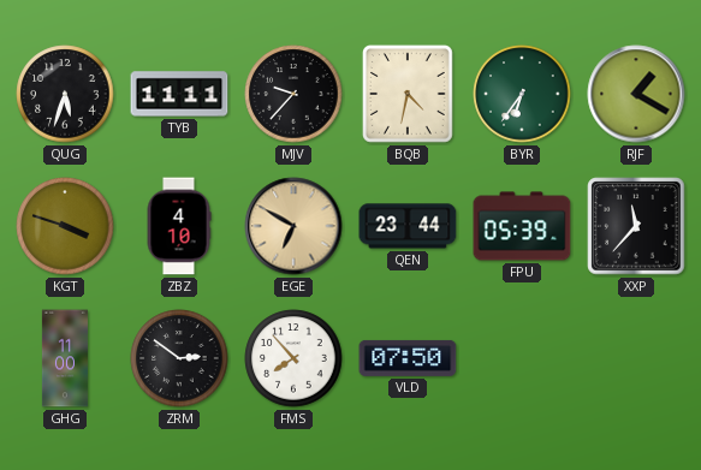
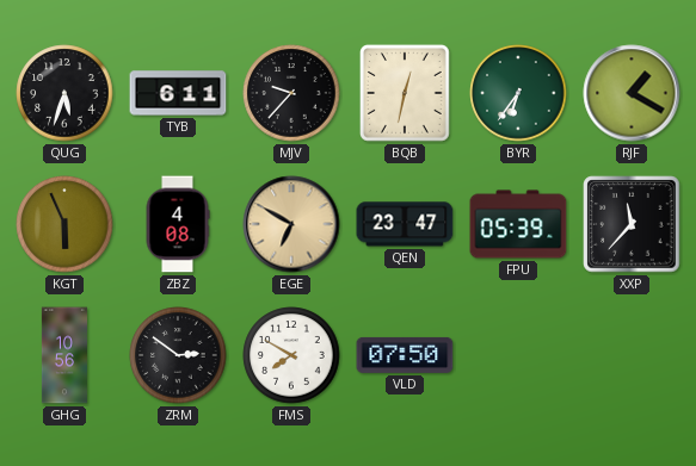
TYB: 11:11 -> 6:11
BQB: 4:32 -> 12:32
KGT: 3:48 -> 5:56
ZBZ: 4:10 -> 4:08
QEN: 23:44 -> 23:47
GHG: 11:00 -> 10:56
FMS: 7:53 -> 7:50
